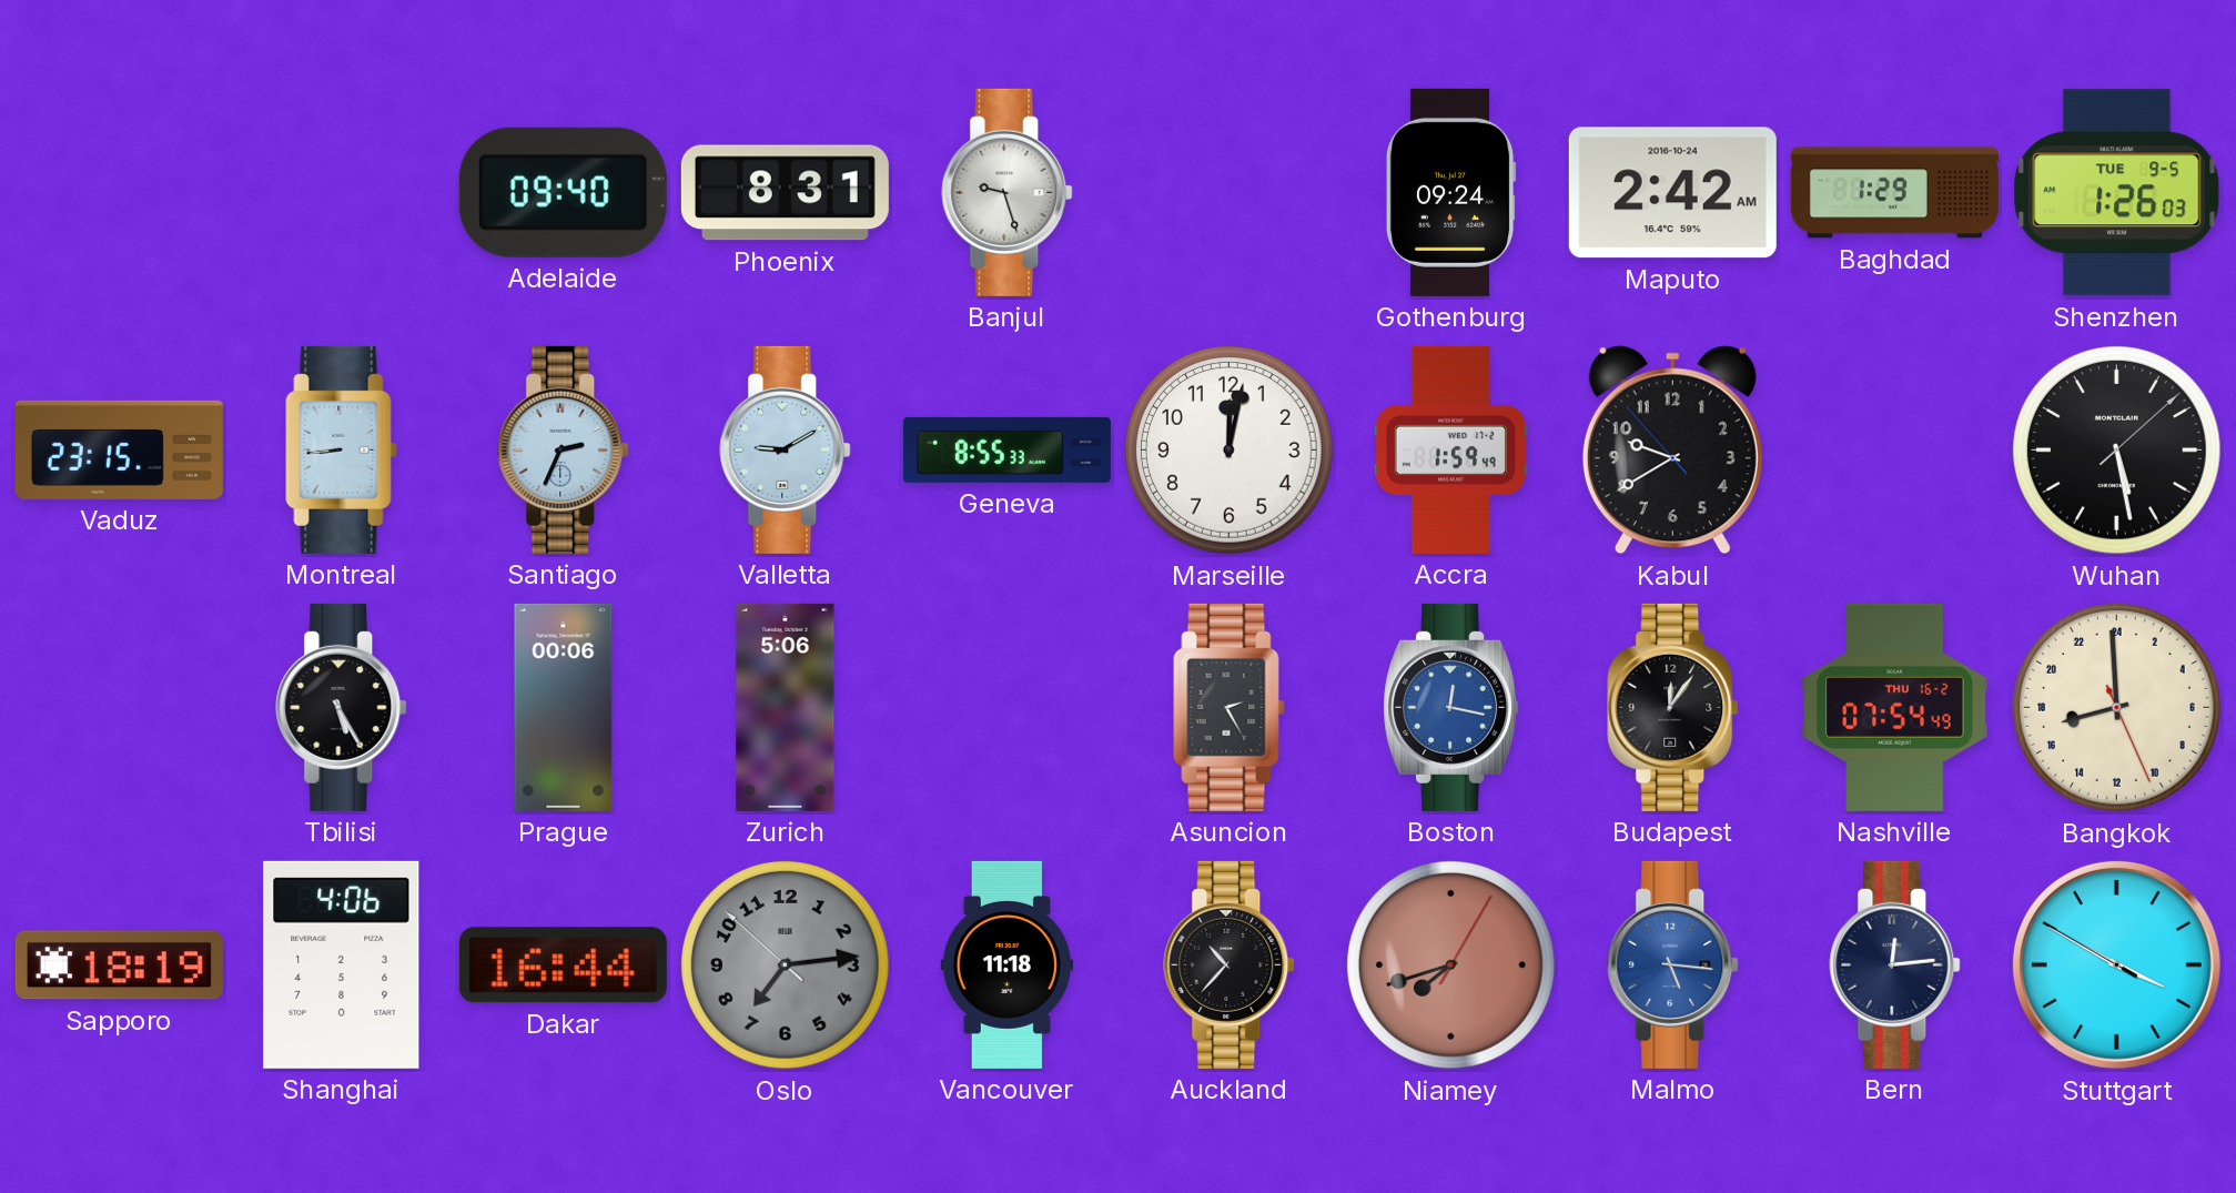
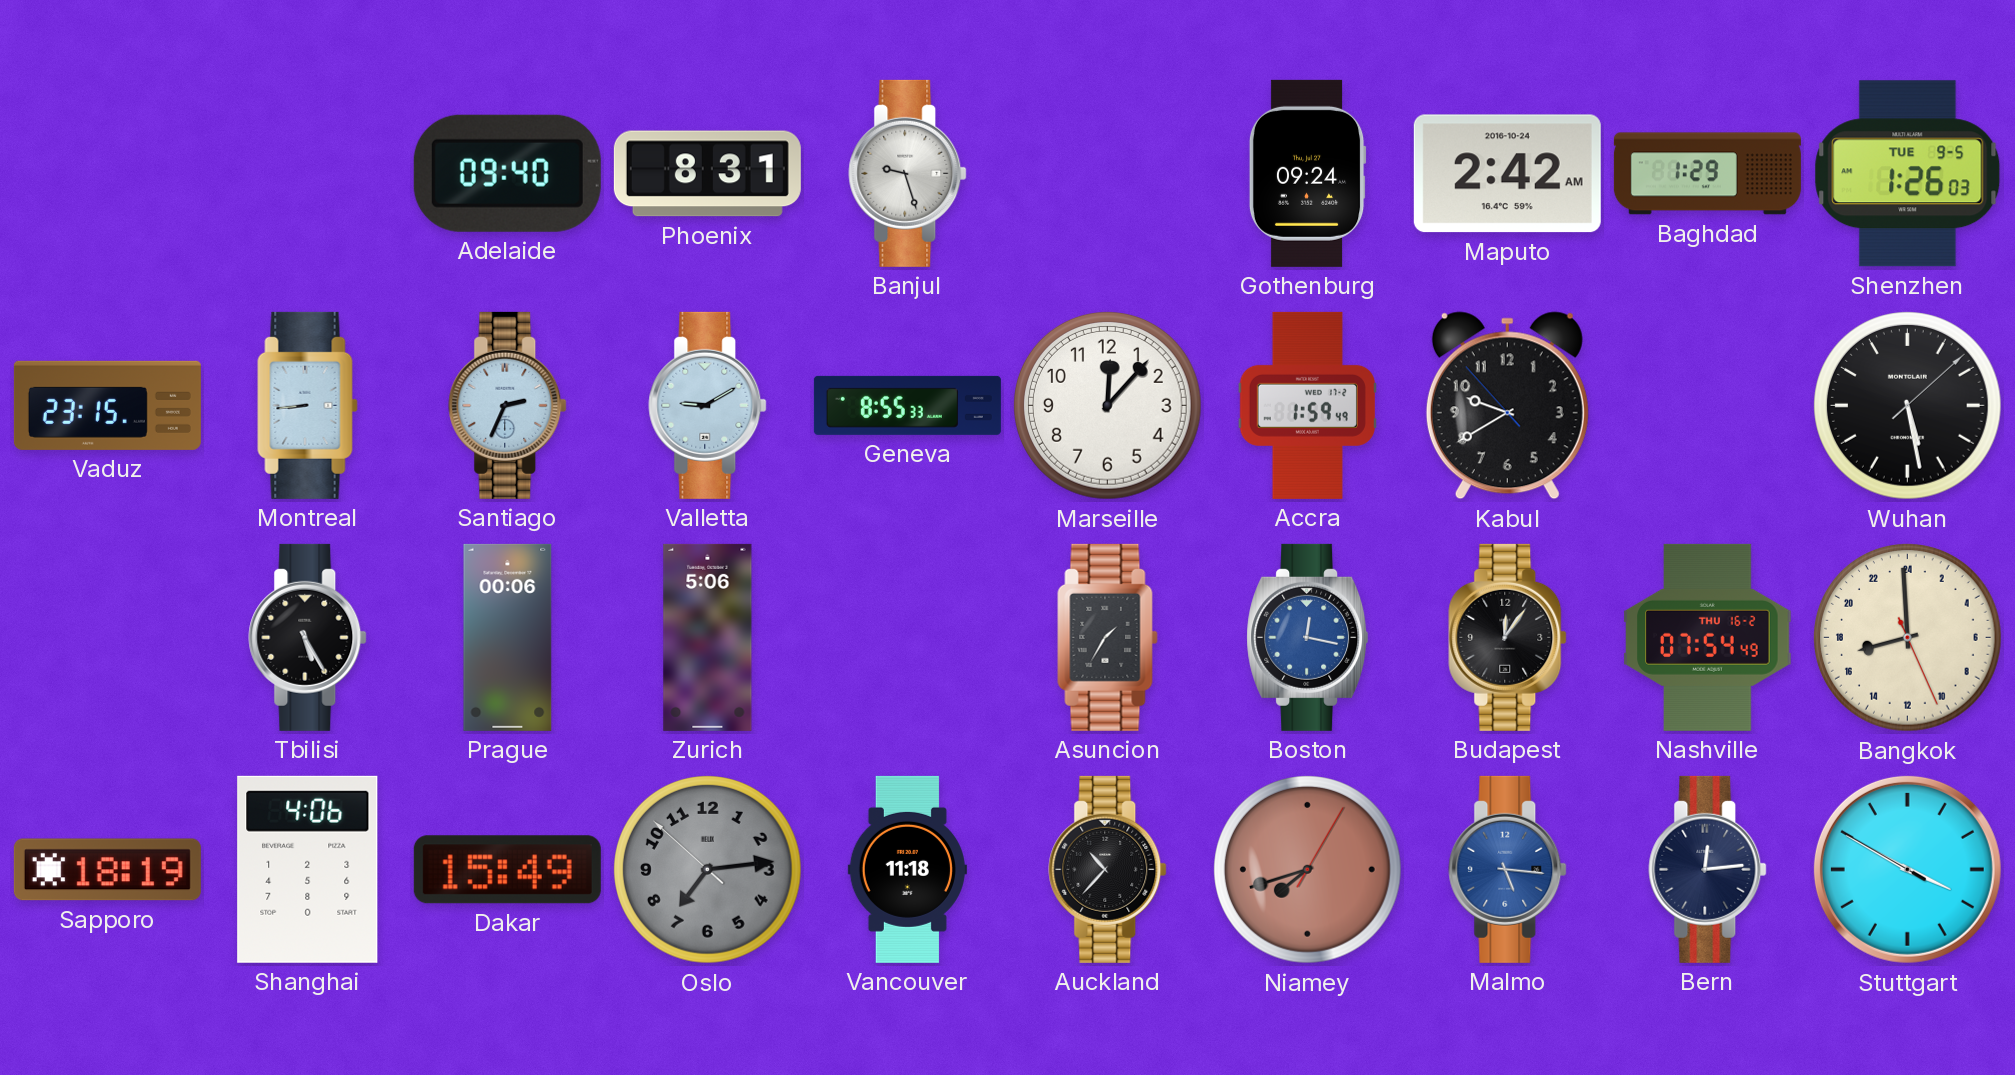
Marseille: 12:02 -> 12:07
Asuncion: 2:25 -> 1:35
Dakar: 16:44 -> 15:49
